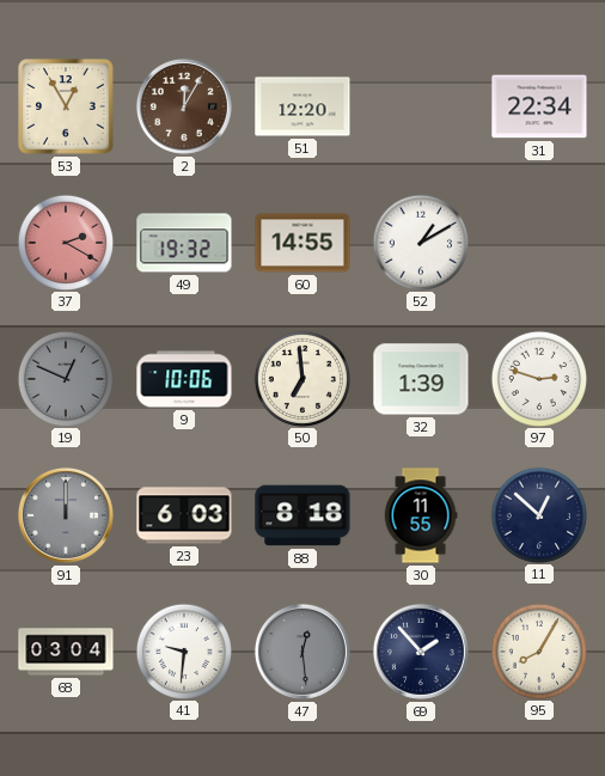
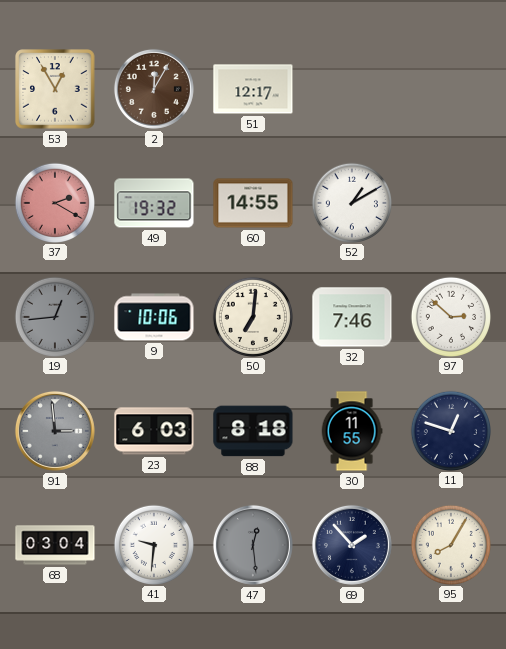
51: 12:20 -> 12:17
31: 22:34 -> none
19: 12:49 -> 12:44
50: 6:59 -> 7:01
32: 1:39 -> 7:46
97: 2:48 -> 2:52
91: 12:00 -> 2:59
11: 12:52 -> 12:48
